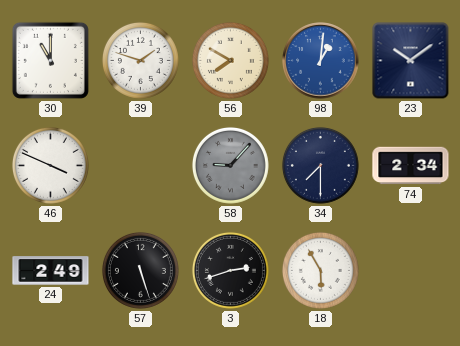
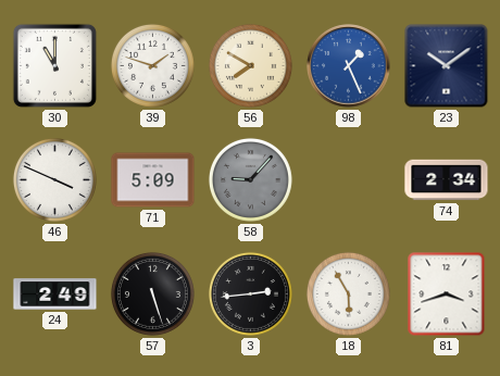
98: 1:01 -> 1:26
71: none -> 5:09
34: 7:30 -> none
3: 2:42 -> 2:44
81: none -> 3:42
